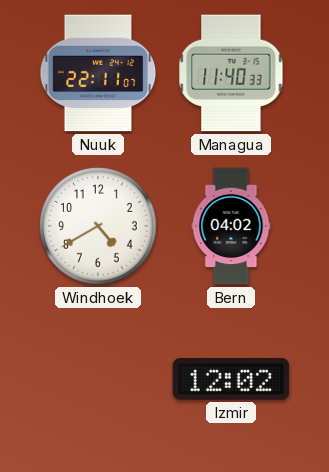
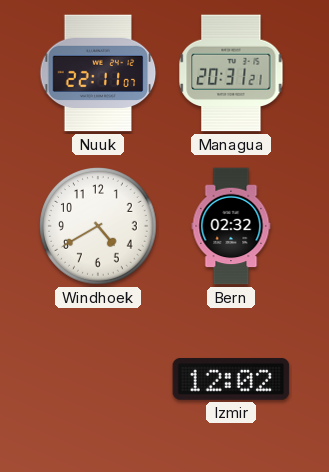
Managua: 11:40 -> 20:31
Bern: 04:02 -> 02:32
